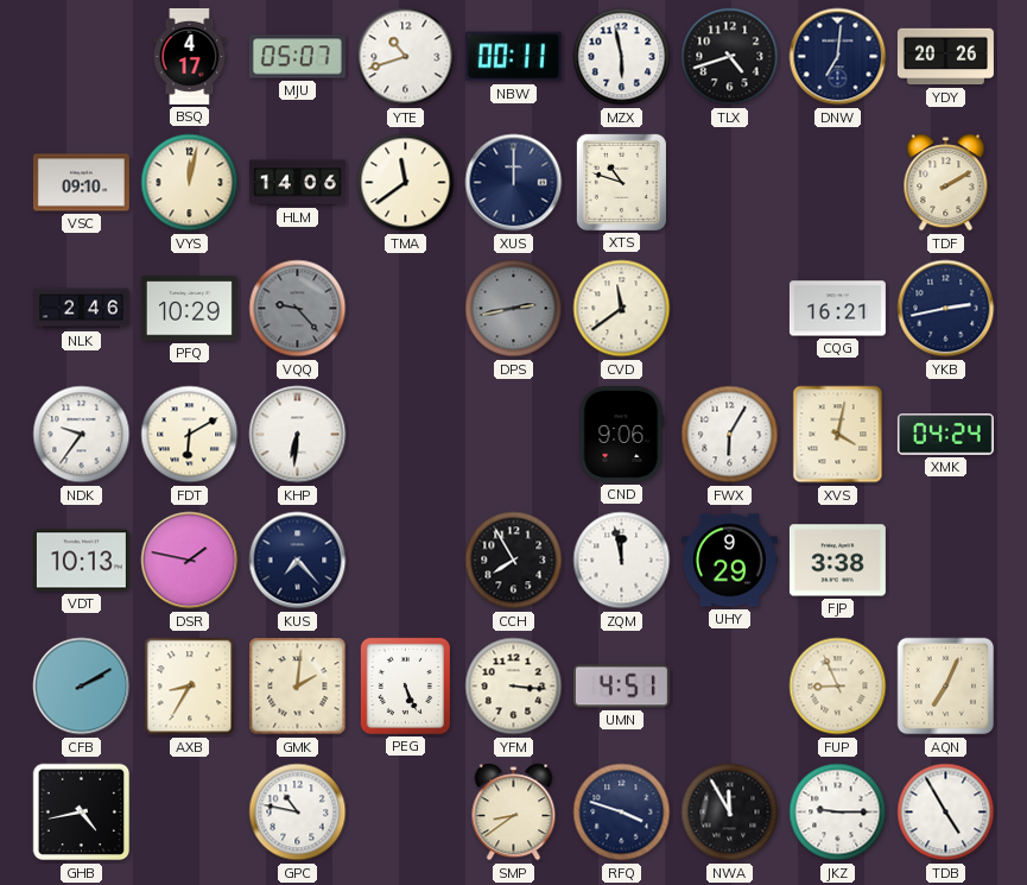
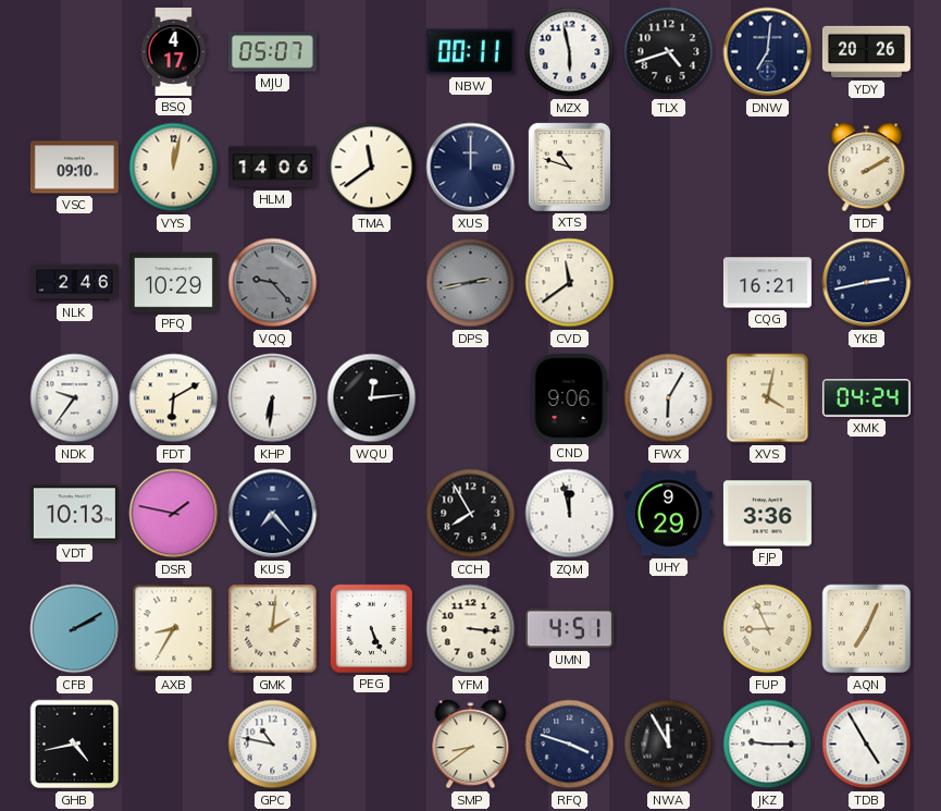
YTE: 10:42 -> none
WQU: none -> 12:14
FJP: 3:38 -> 3:36
